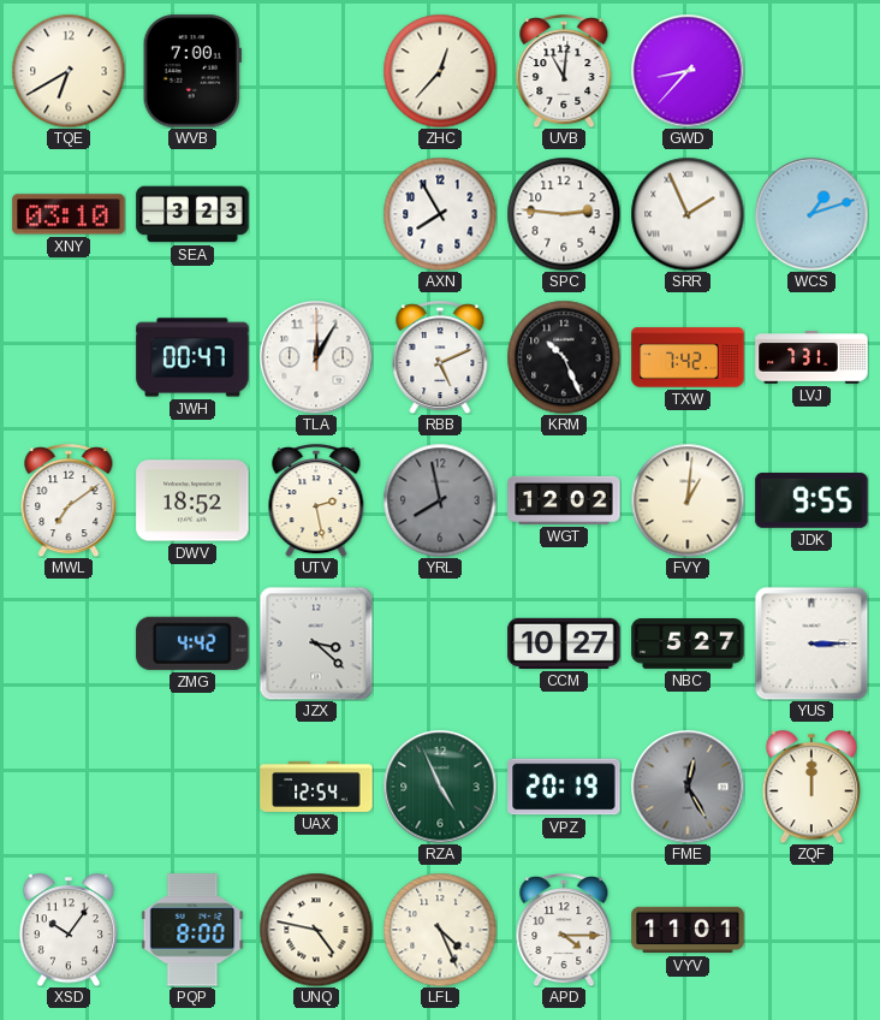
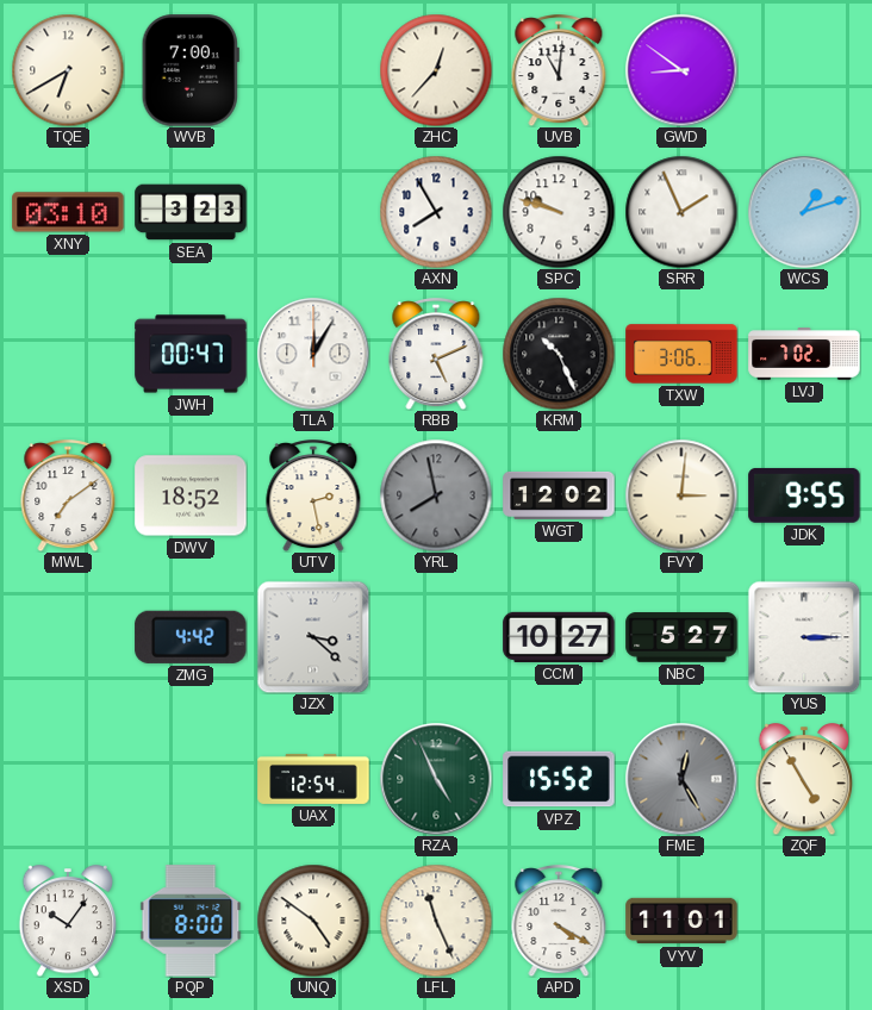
GWD: 8:37 -> 8:51
SPC: 2:46 -> 9:48
TXW: 7:42 -> 3:06
LVJ: 7:31 -> 7:02
FVY: 1:01 -> 3:01
VPZ: 20:19 -> 15:52
ZQF: 12:00 -> 4:55
UNQ: 4:47 -> 4:51
LFL: 4:26 -> 11:26
APD: 4:15 -> 4:20
